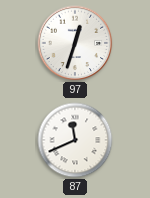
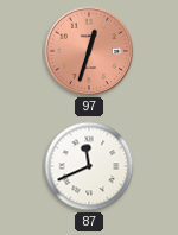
97 dial: white -> salmon
